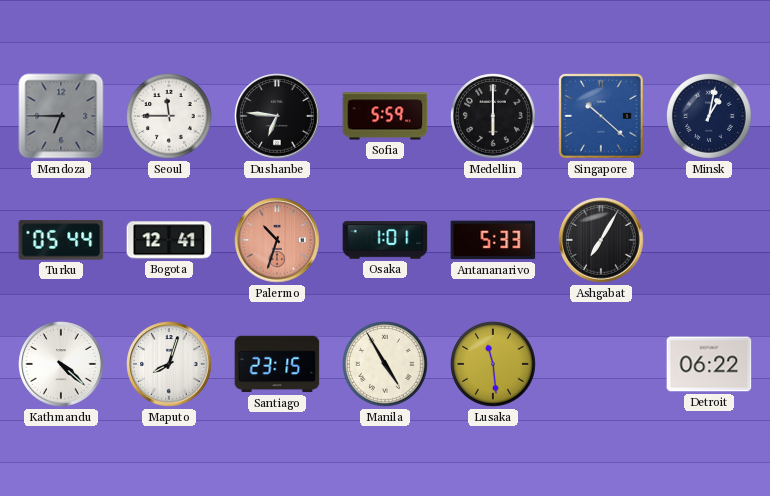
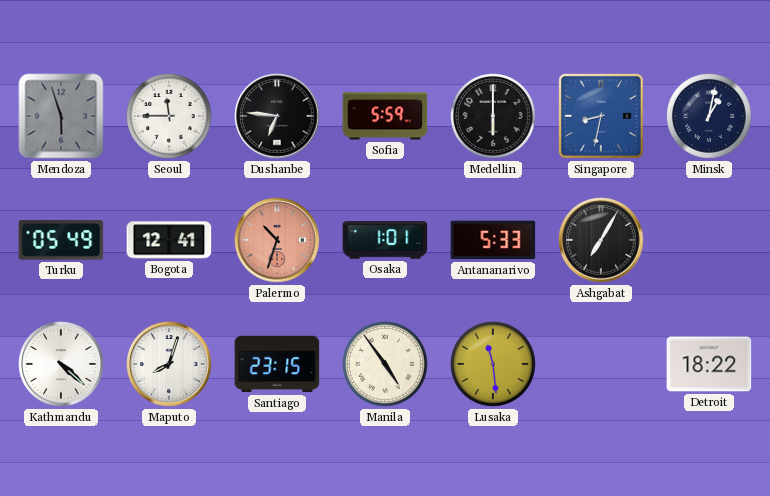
Mendoza: 6:45 -> 5:57
Singapore: 10:22 -> 8:32
Turku: 05:44 -> 05:49
Manila: 4:55 -> 4:54
Detroit: 06:22 -> 18:22
